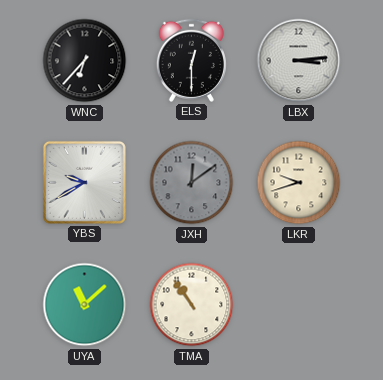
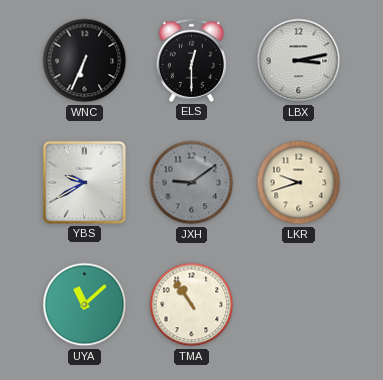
WNC: 6:37 -> 6:34
LBX: 3:14 -> 3:13
JXH: 12:09 -> 9:09
